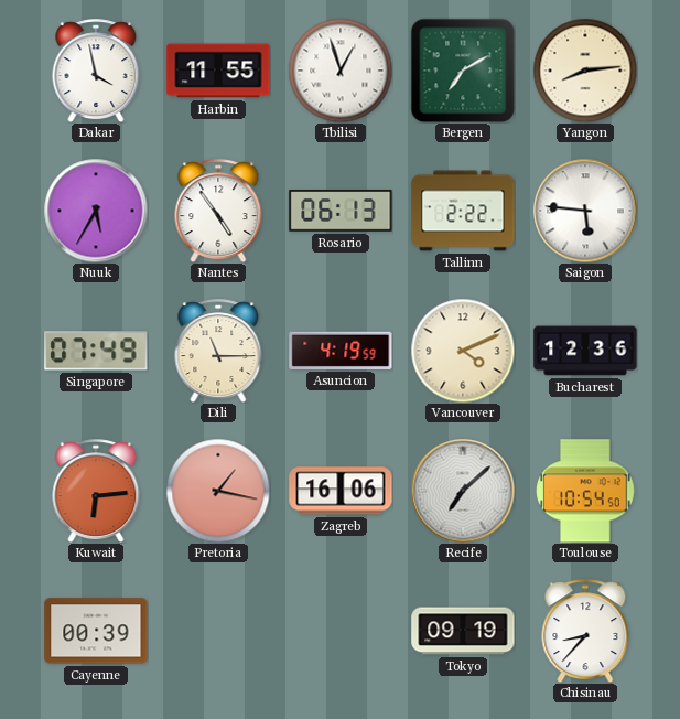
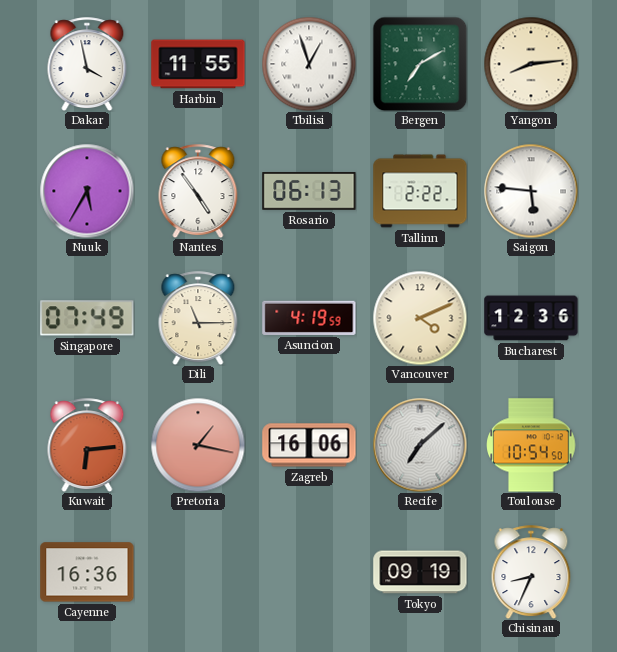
Cayenne: 00:39 -> 16:36
Chisinau: 8:37 -> 8:34
